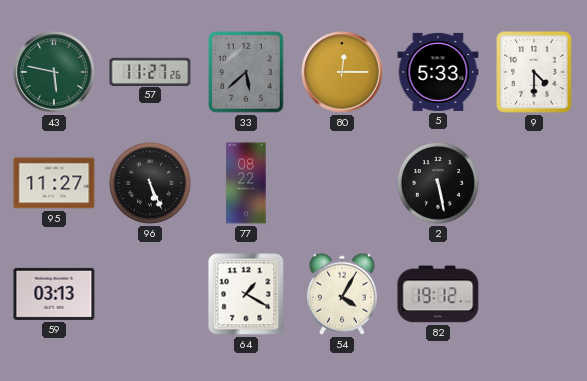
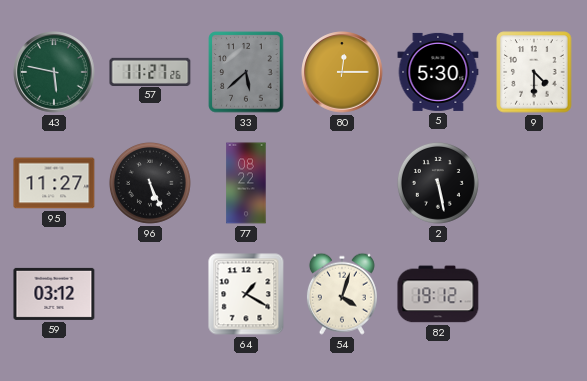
5: 5:33 -> 5:30
59: 03:13 -> 03:12
54: 4:05 -> 4:03
